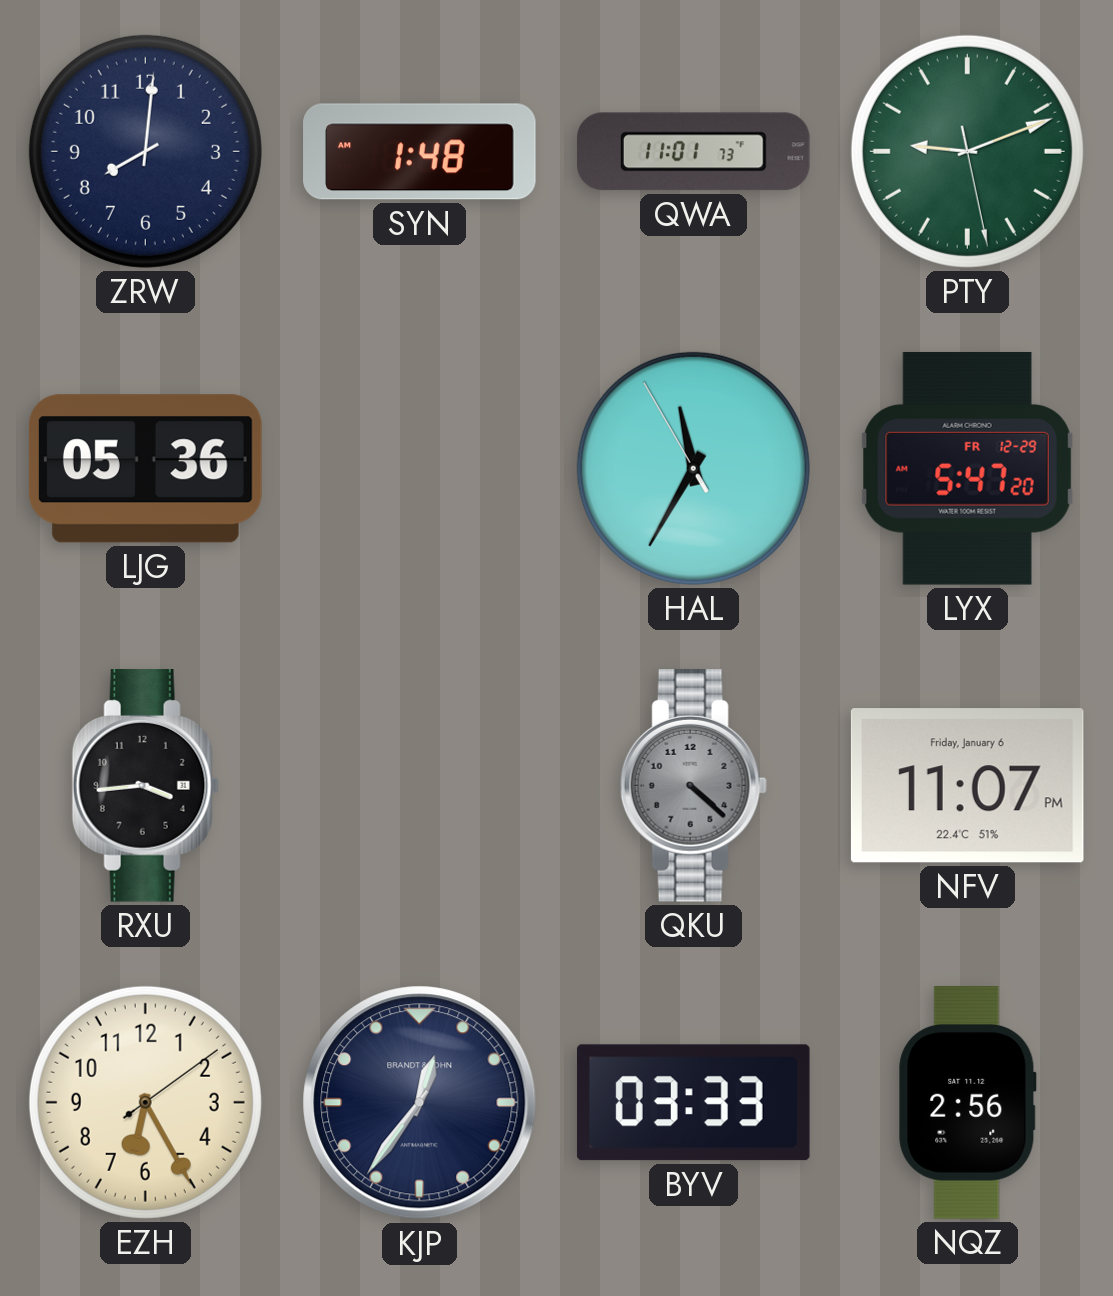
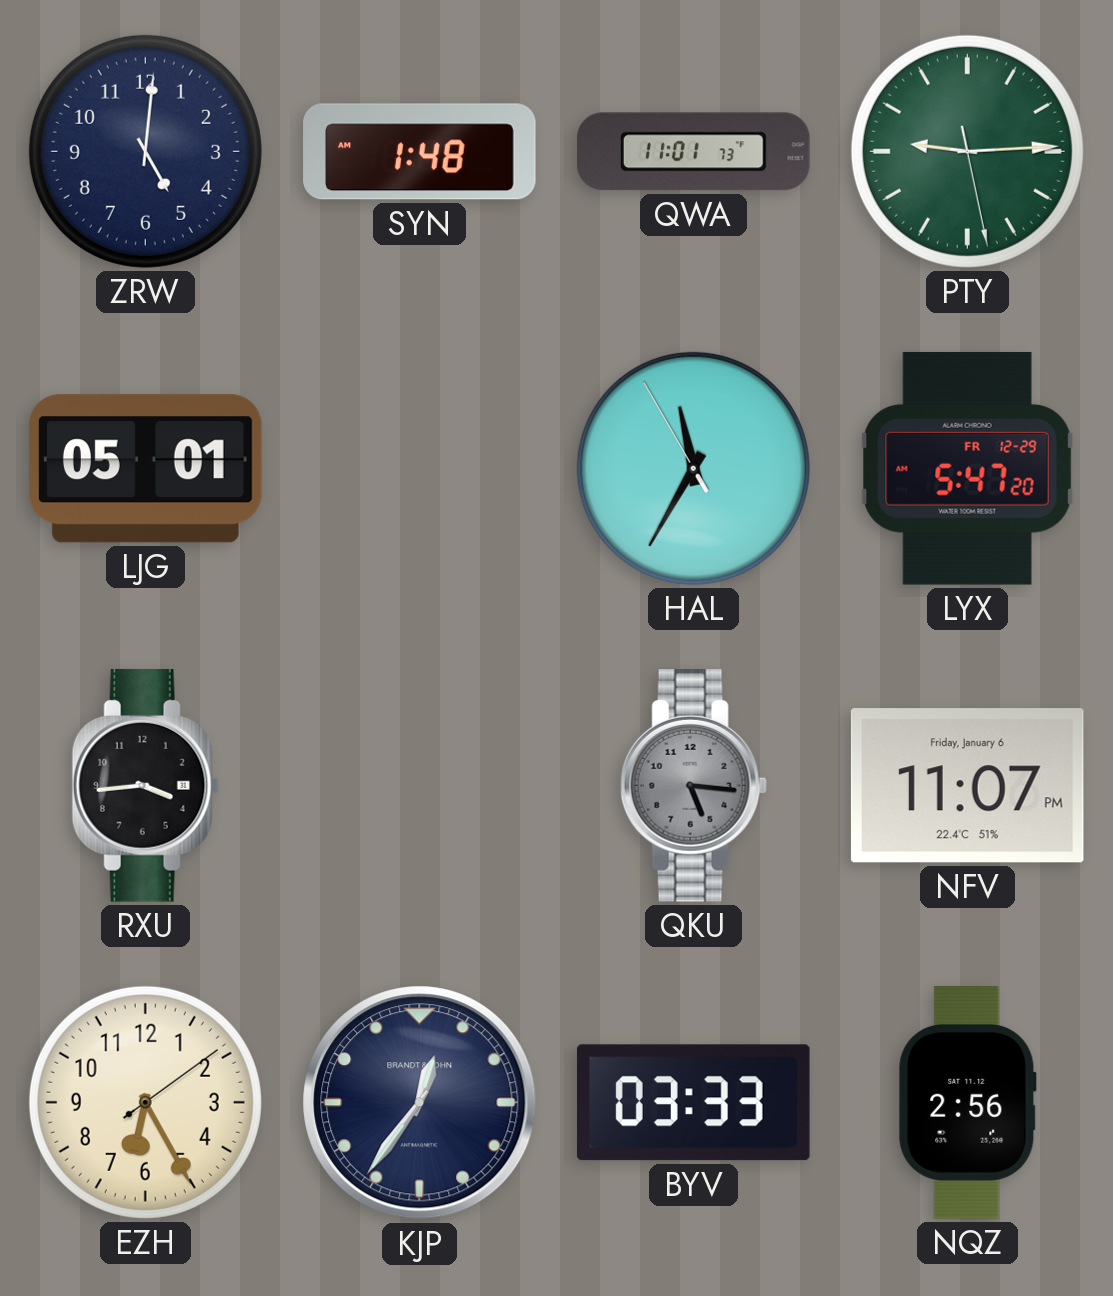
ZRW: 8:01 -> 5:01
PTY: 9:11 -> 9:14
LJG: 05:36 -> 05:01
QKU: 4:22 -> 5:16
